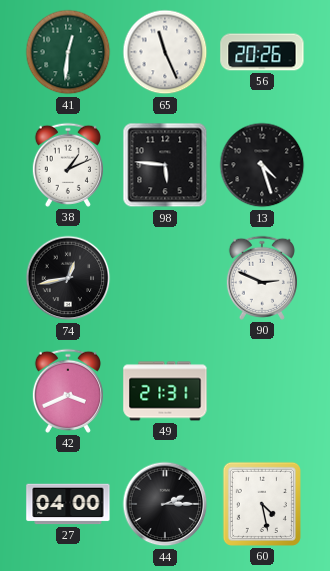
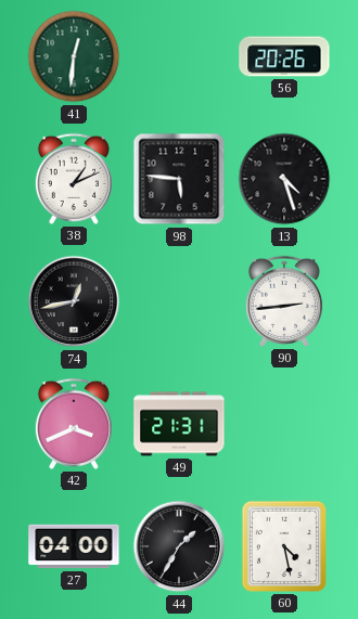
65: 11:26 -> none
90: 2:49 -> 2:44
44: 2:15 -> 1:35
